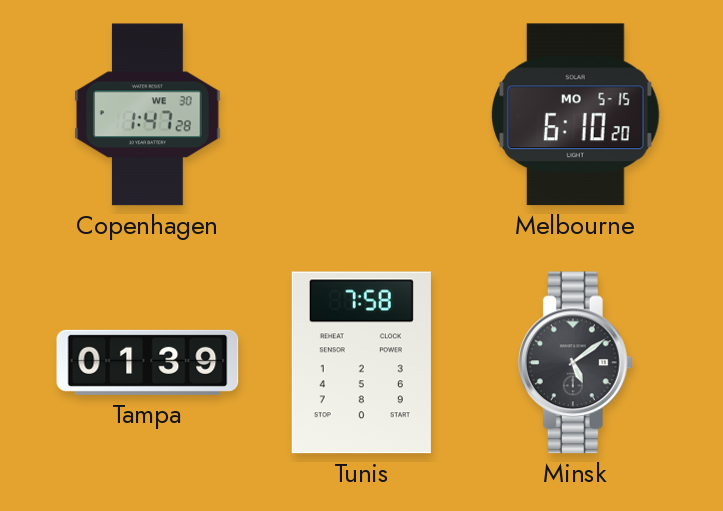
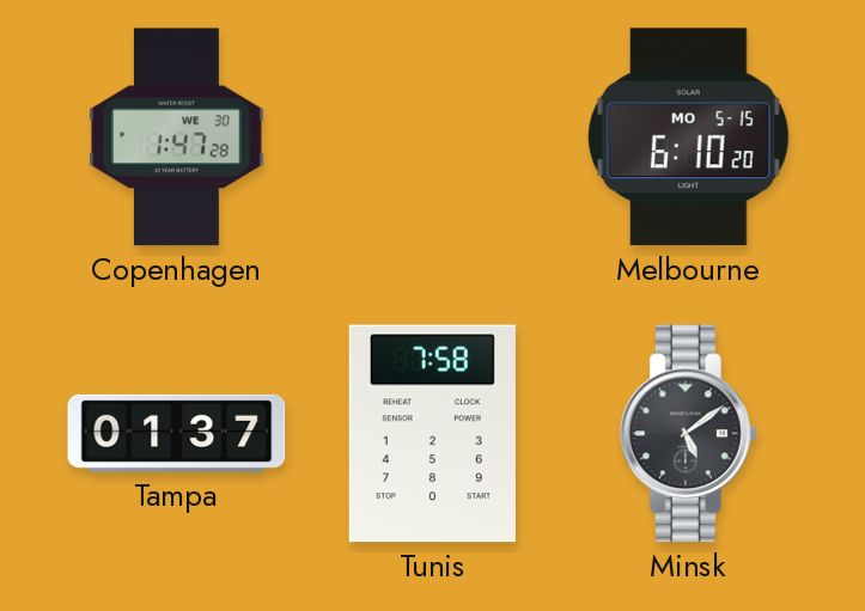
Tampa: 01:39 -> 01:37
